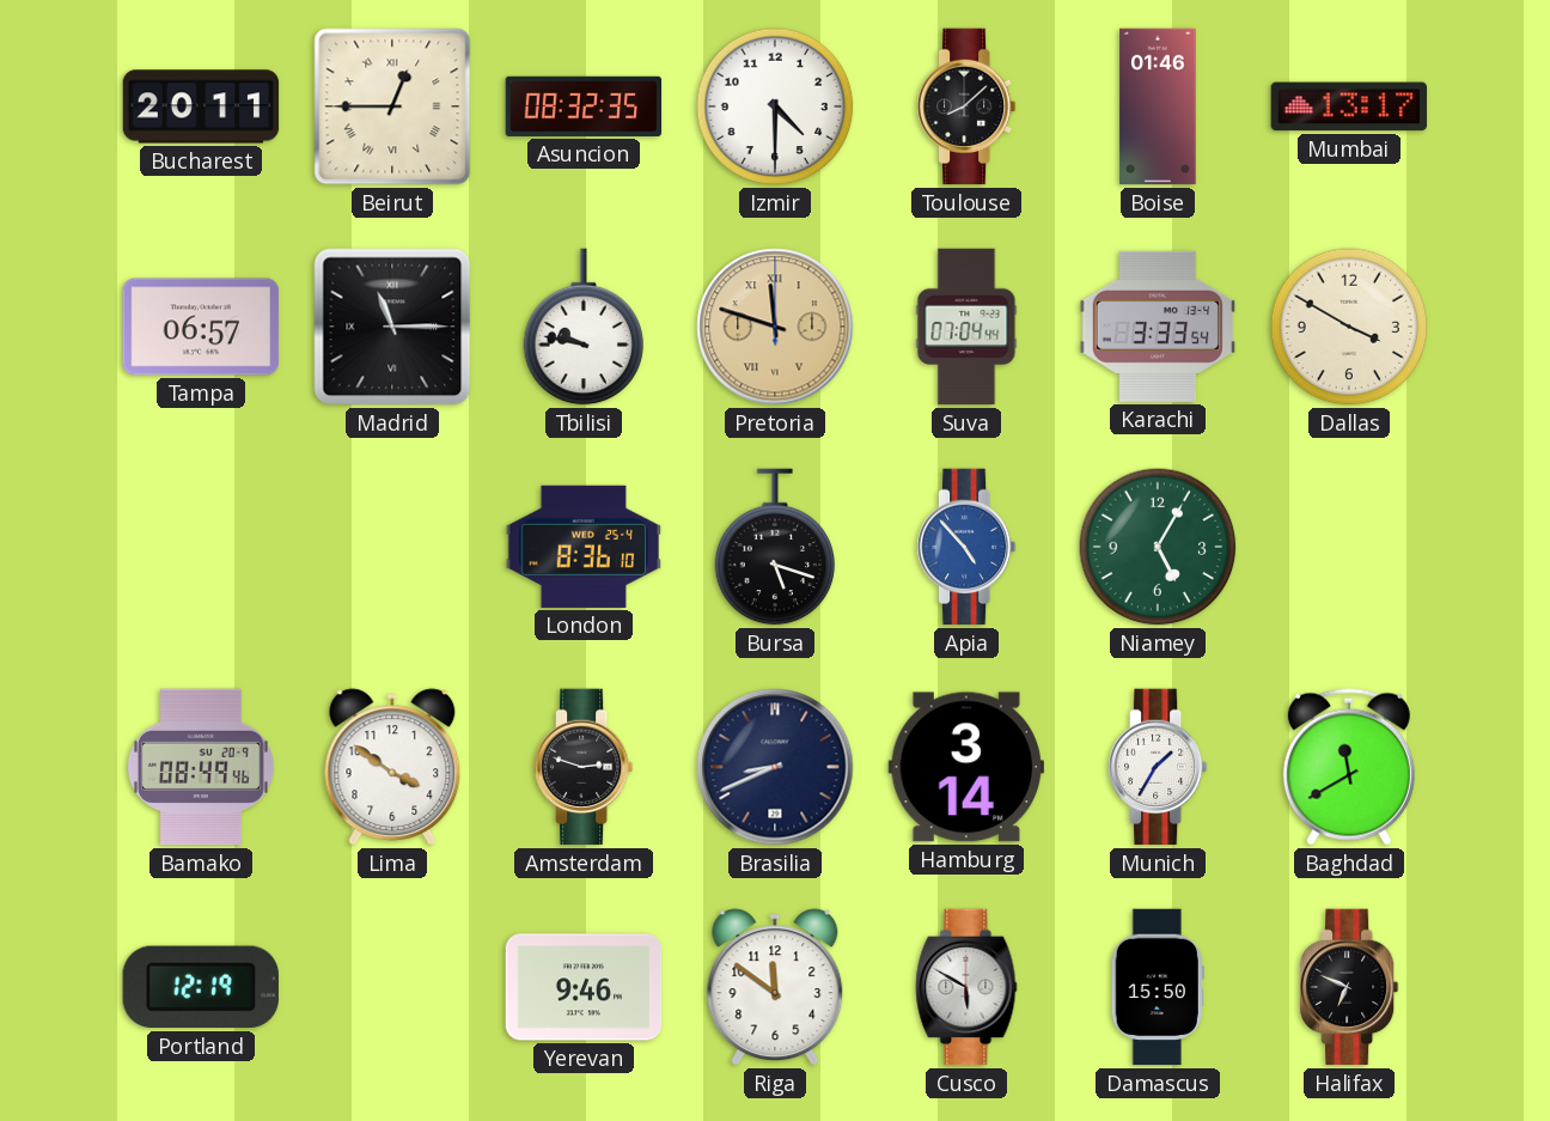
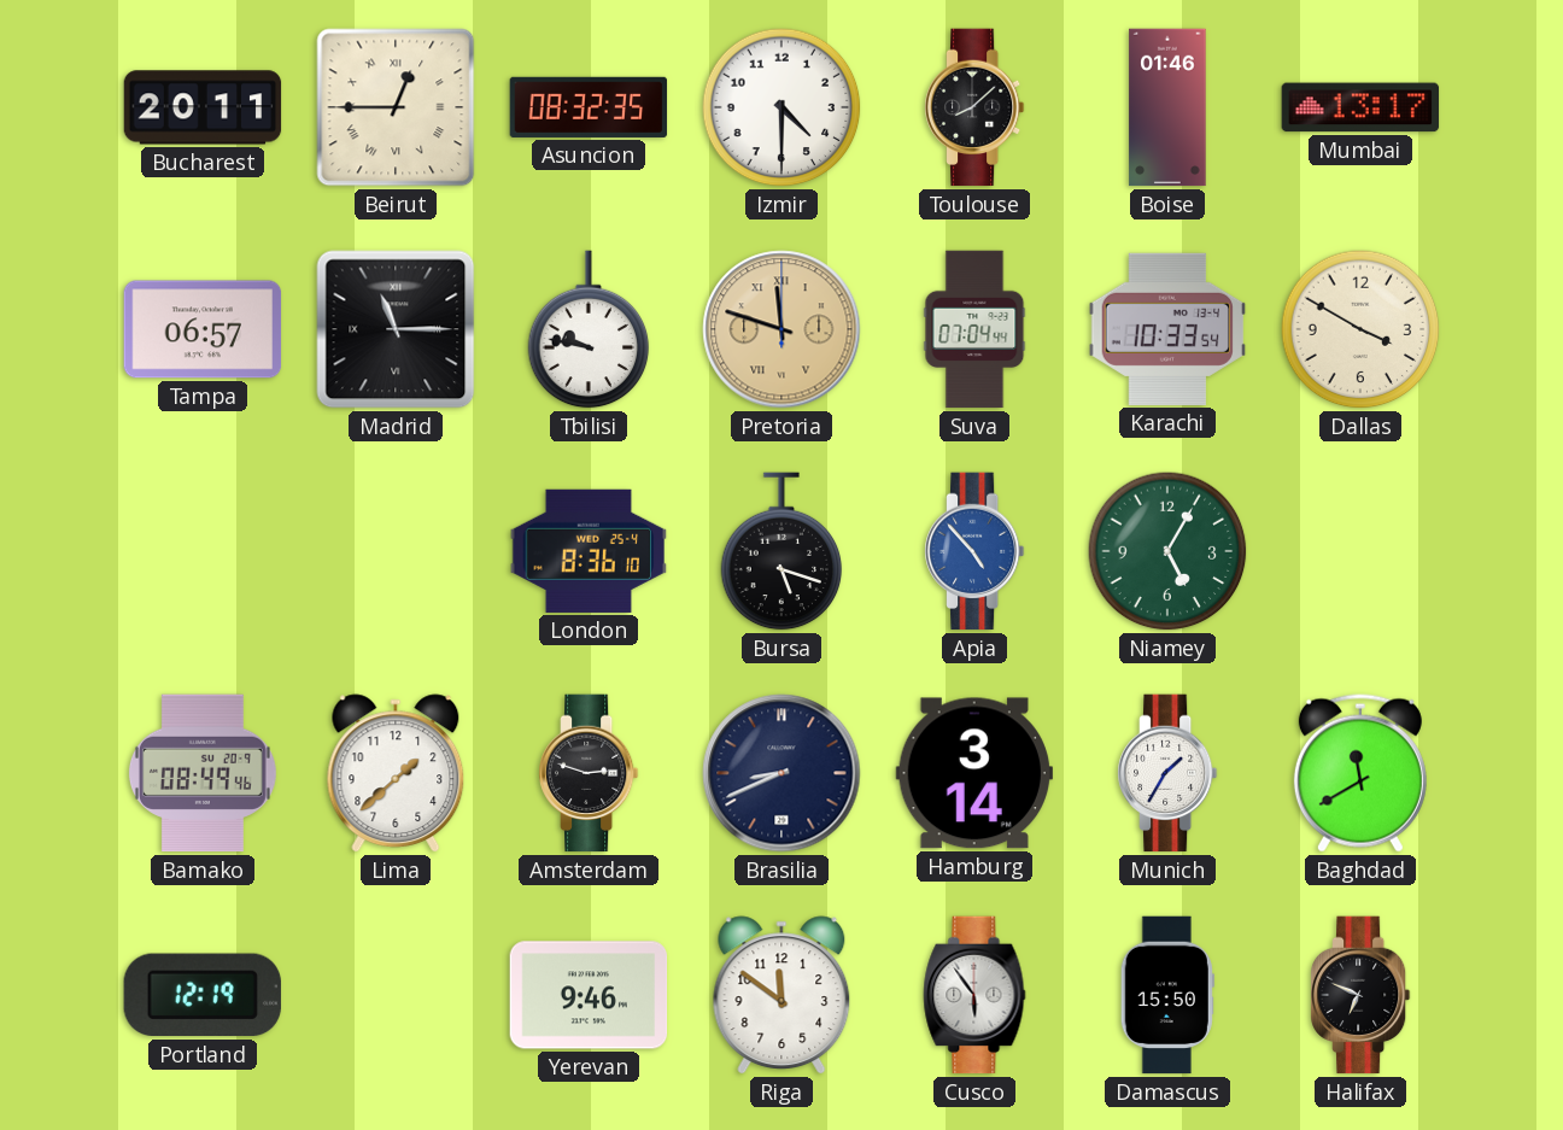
Karachi: 3:33 -> 10:33
Lima: 3:51 -> 1:38
Cusco: 5:50 -> 5:54
